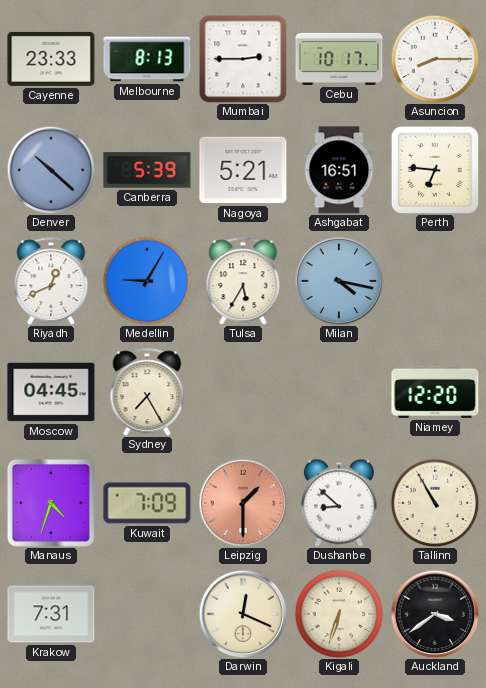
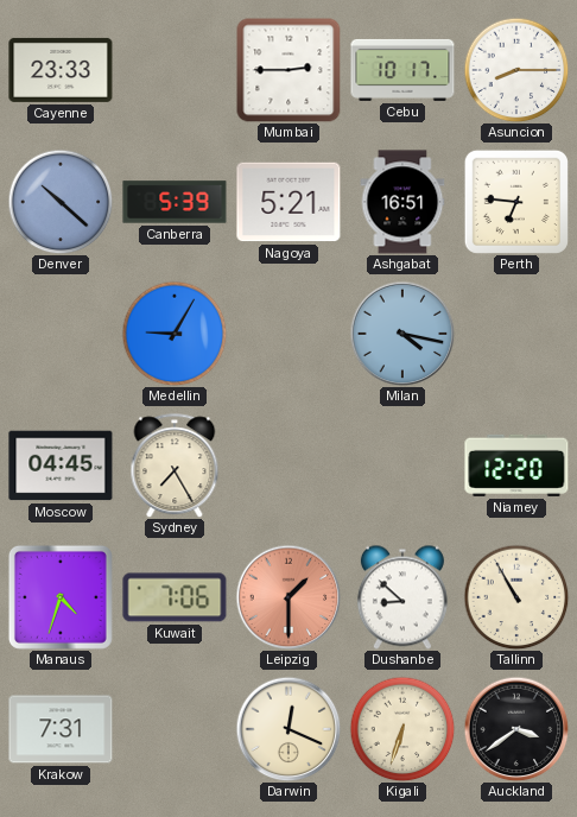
Melbourne: 8:13 -> none
Riyadh: 12:41 -> none
Tulsa: 5:35 -> none
Kuwait: 7:09 -> 7:06
